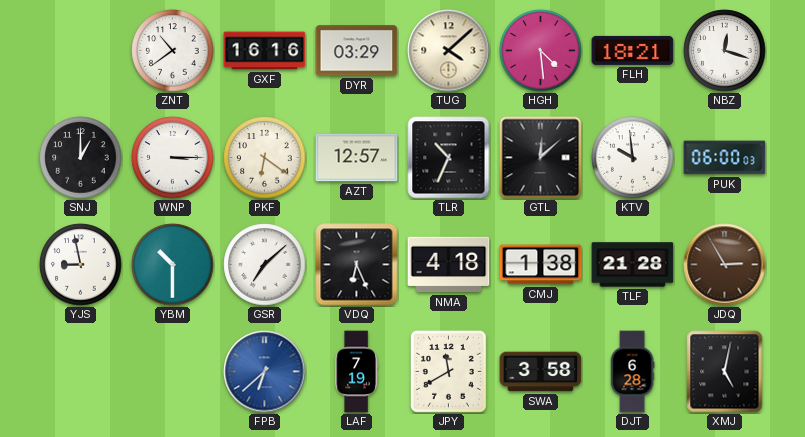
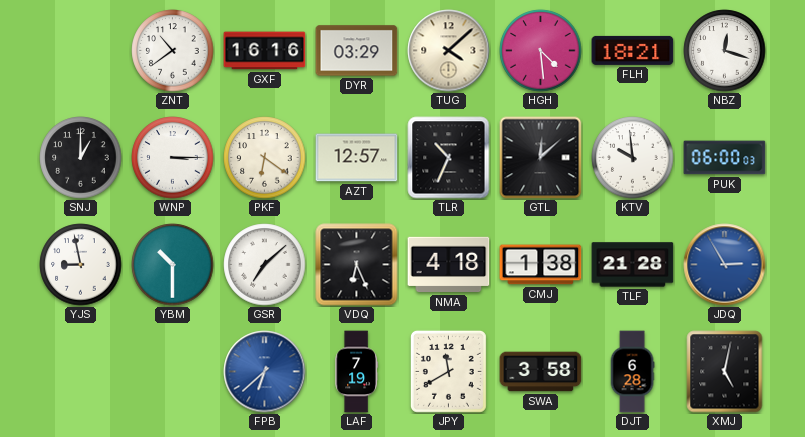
JDQ dial: brown -> blue
